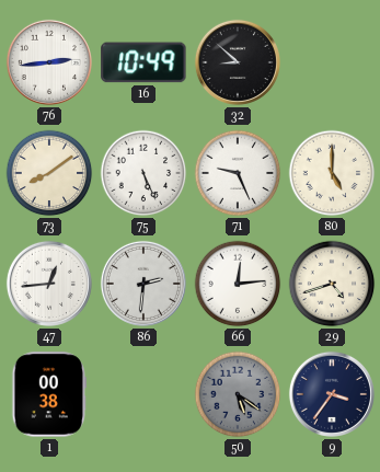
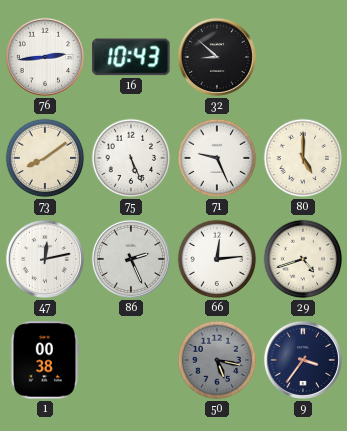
16: 10:49 -> 10:43
47: 12:44 -> 12:13
86: 2:31 -> 2:26
50: 5:21 -> 5:17
